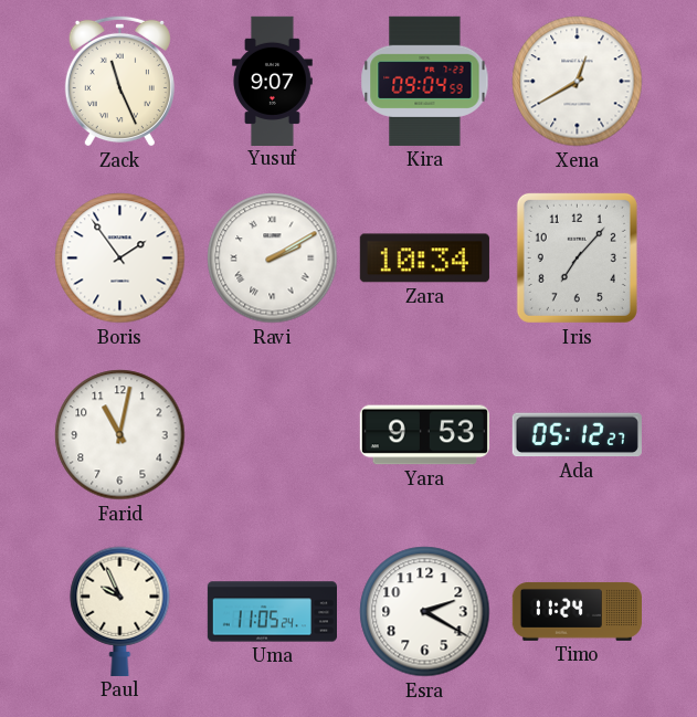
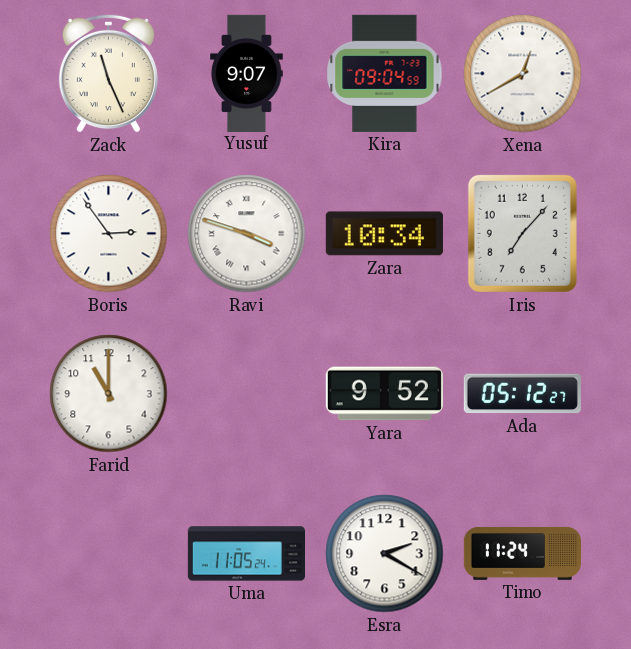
Boris: 1:54 -> 2:54
Ravi: 2:10 -> 3:48
Farid: 11:02 -> 11:00
Yara: 9:53 -> 9:52
Paul: 9:56 -> none
